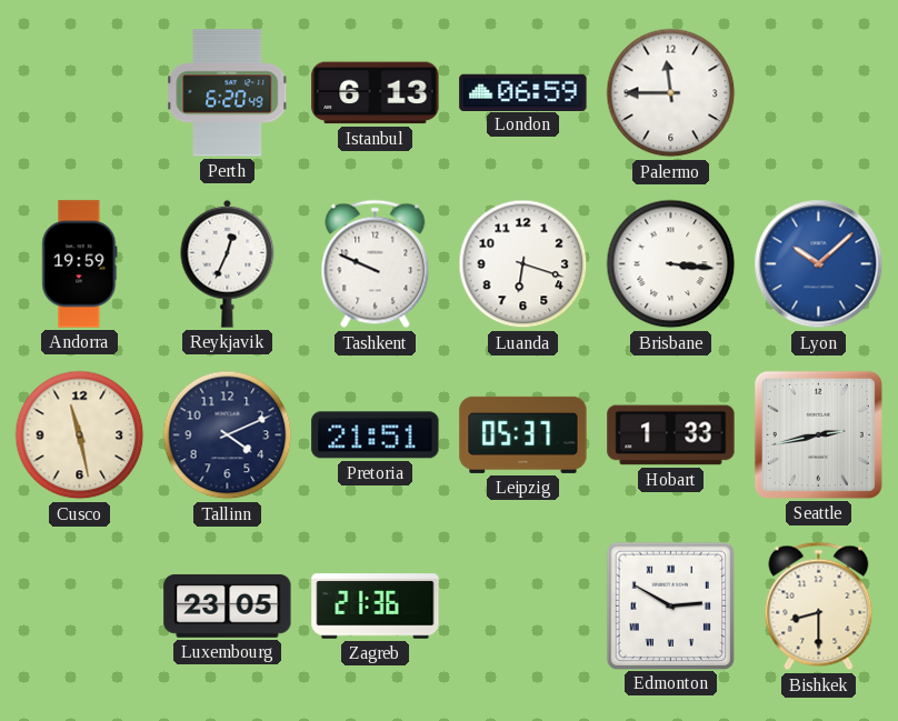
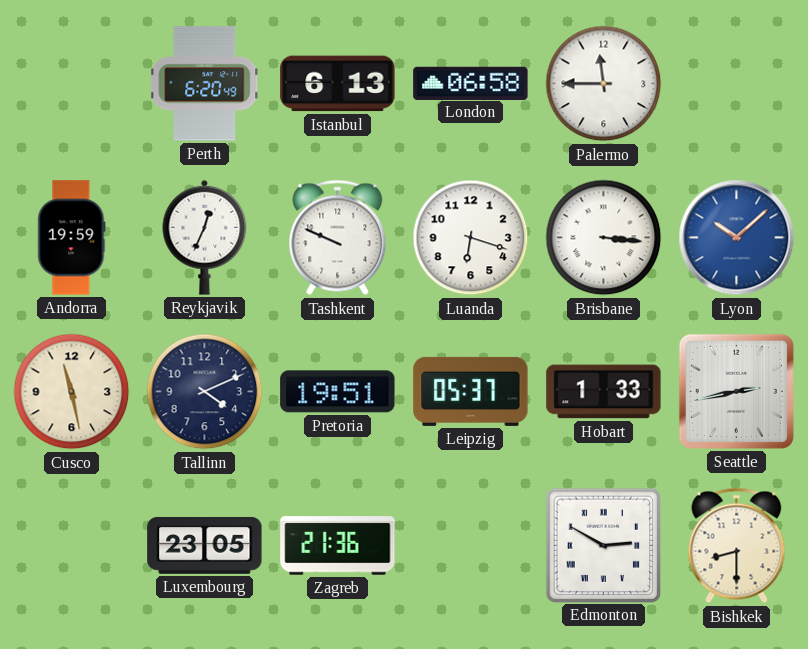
London: 06:59 -> 06:58
Pretoria: 21:51 -> 19:51
